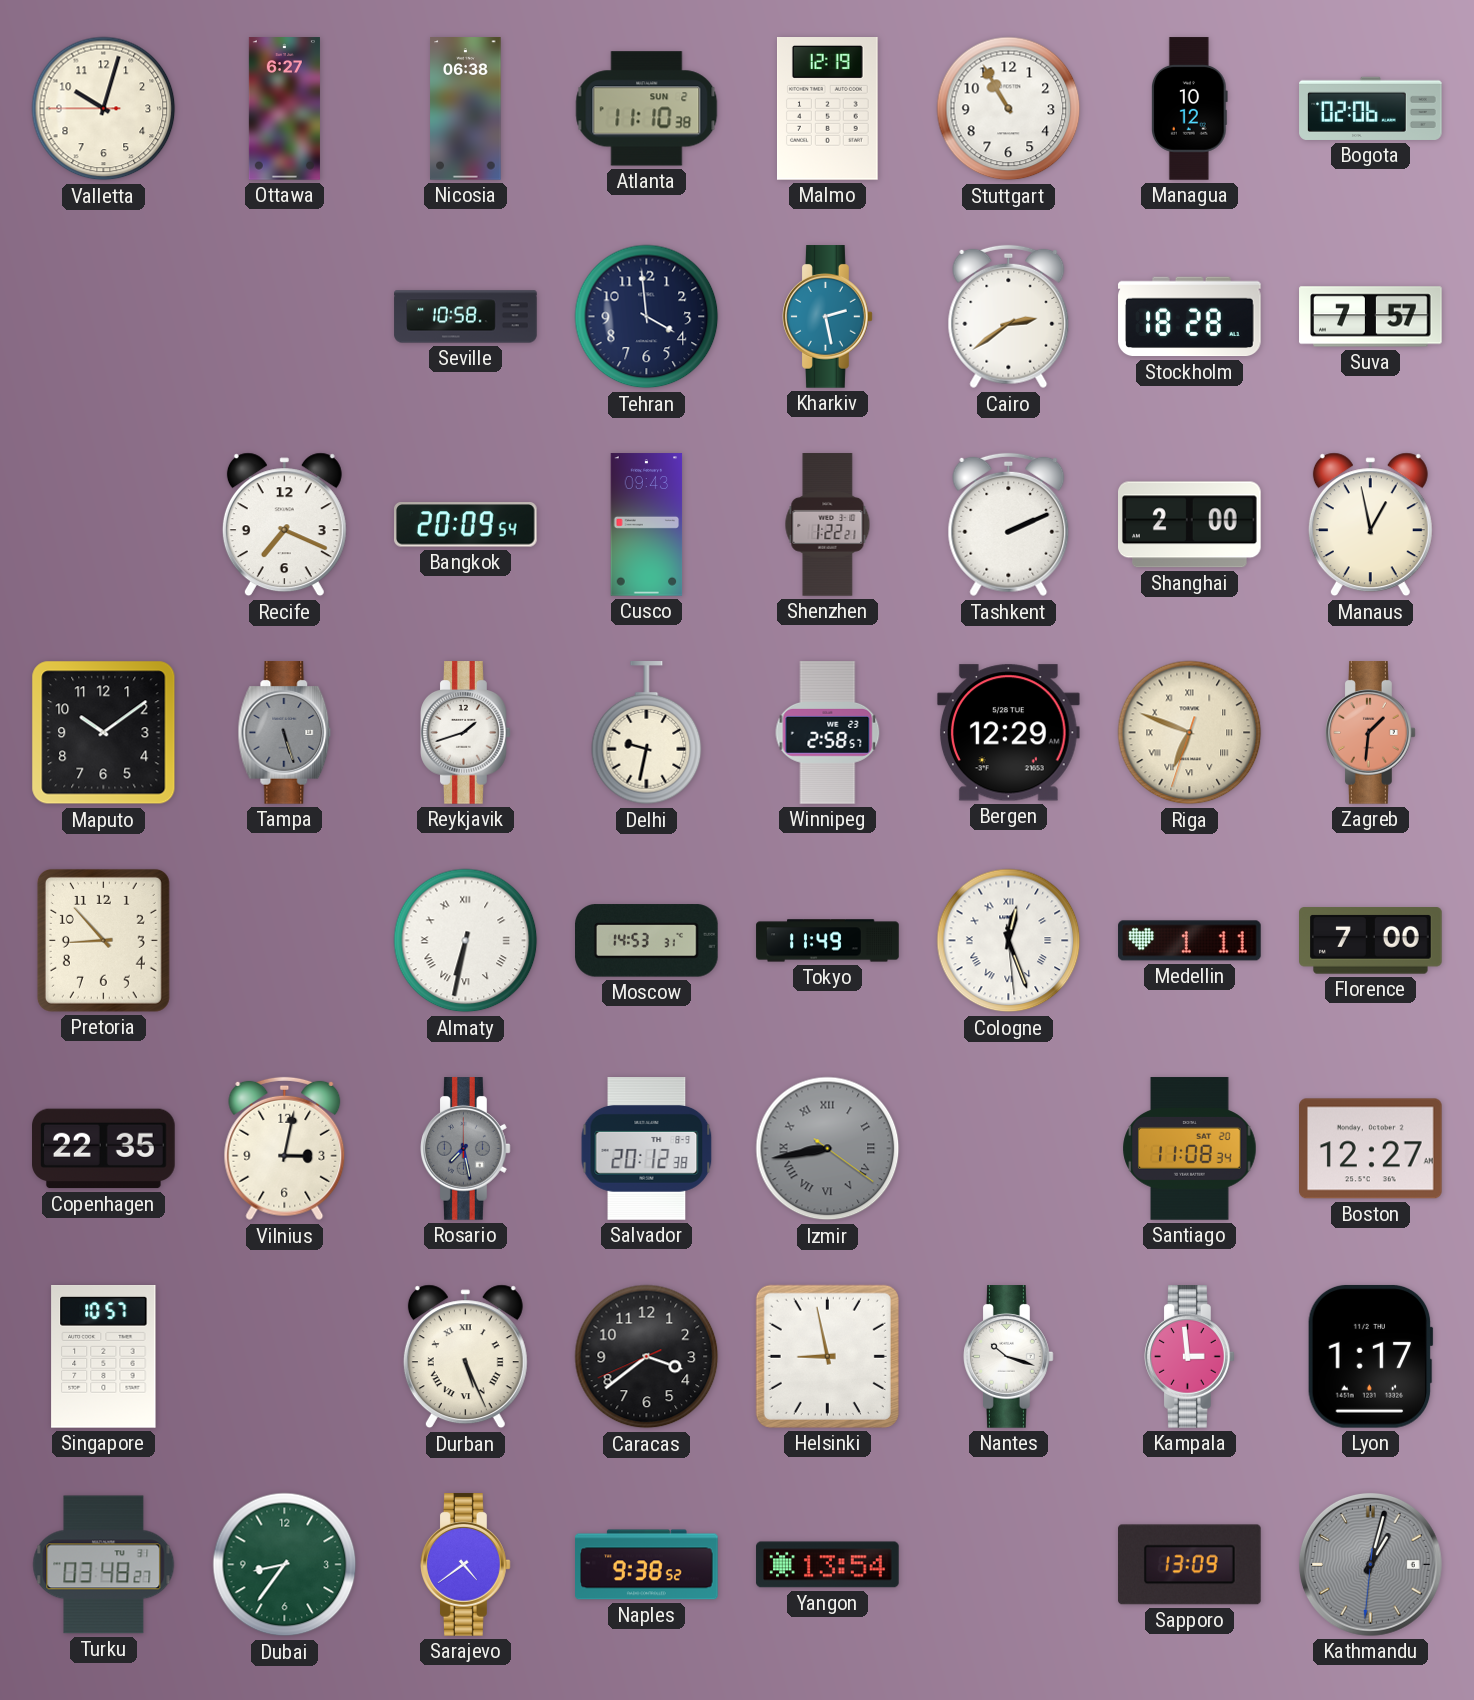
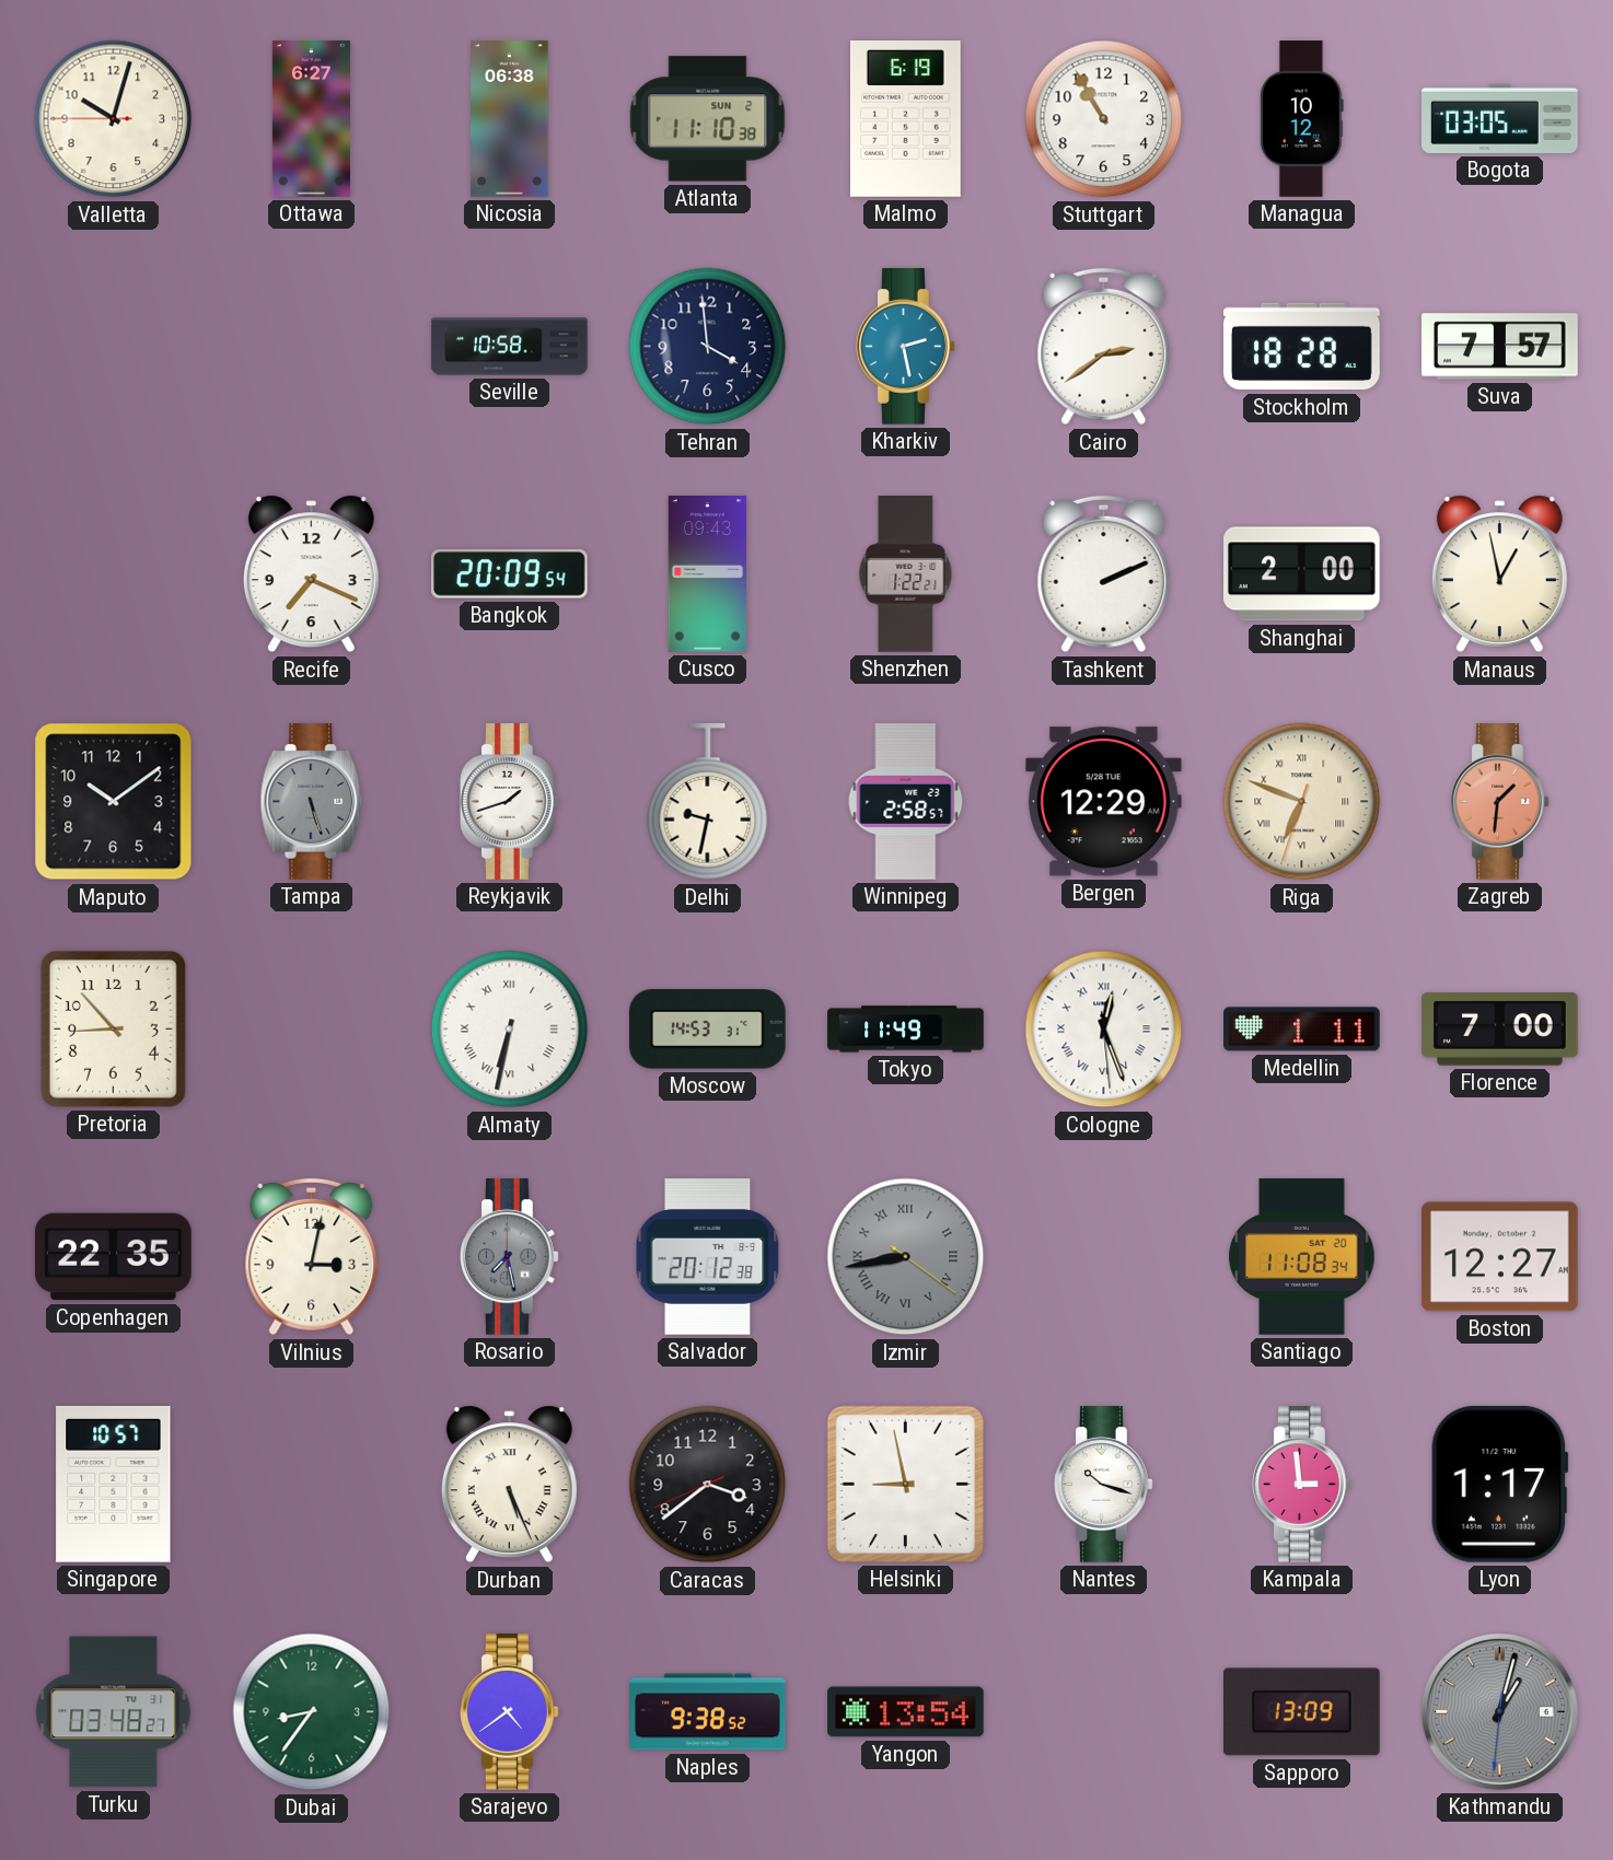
Malmo: 12:19 -> 6:19
Bogota: 02:06 -> 03:05
